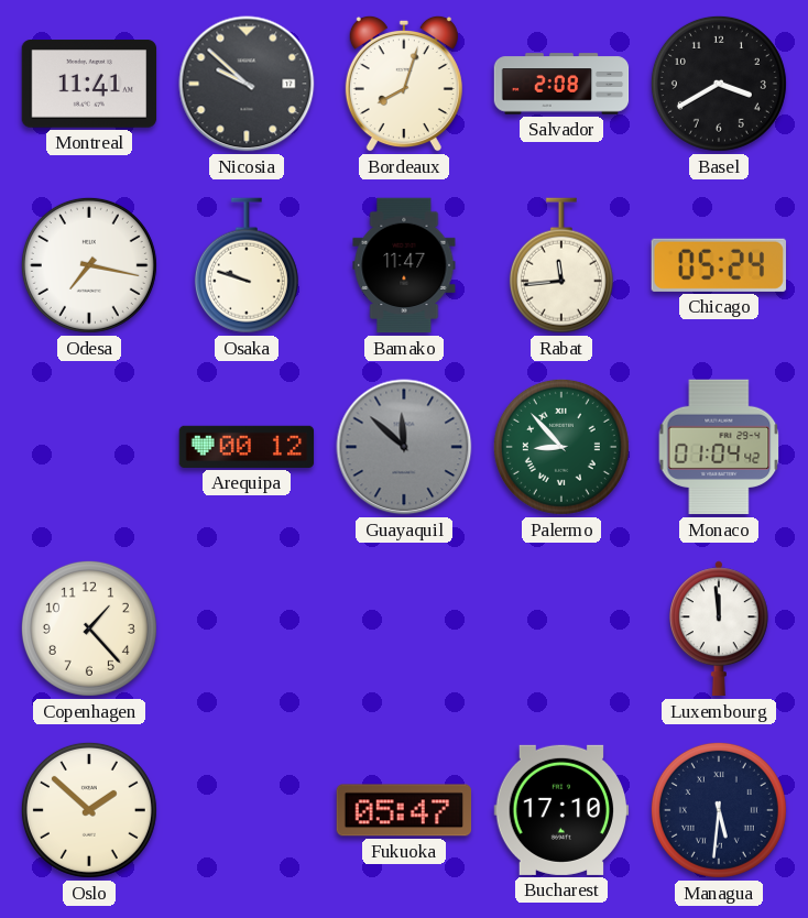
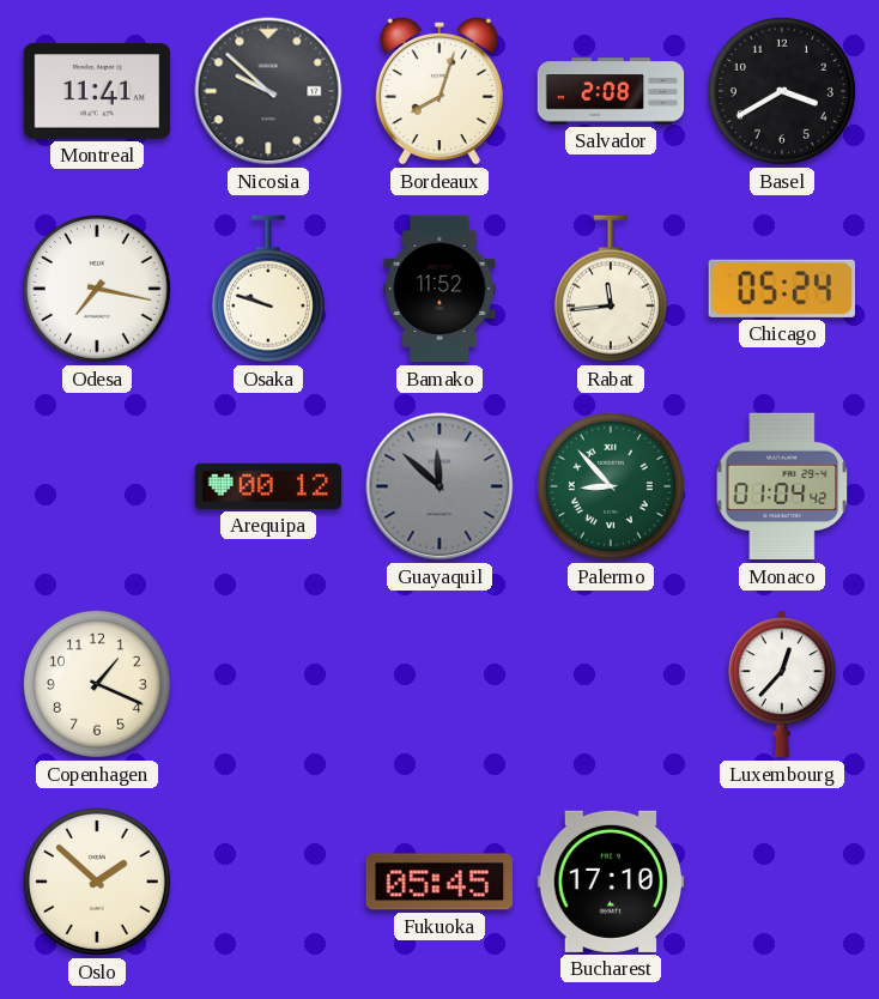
Bamako: 11:47 -> 11:52
Copenhagen: 1:23 -> 1:19
Luxembourg: 11:59 -> 12:37
Fukuoka: 05:47 -> 05:45
Managua: 5:31 -> none
